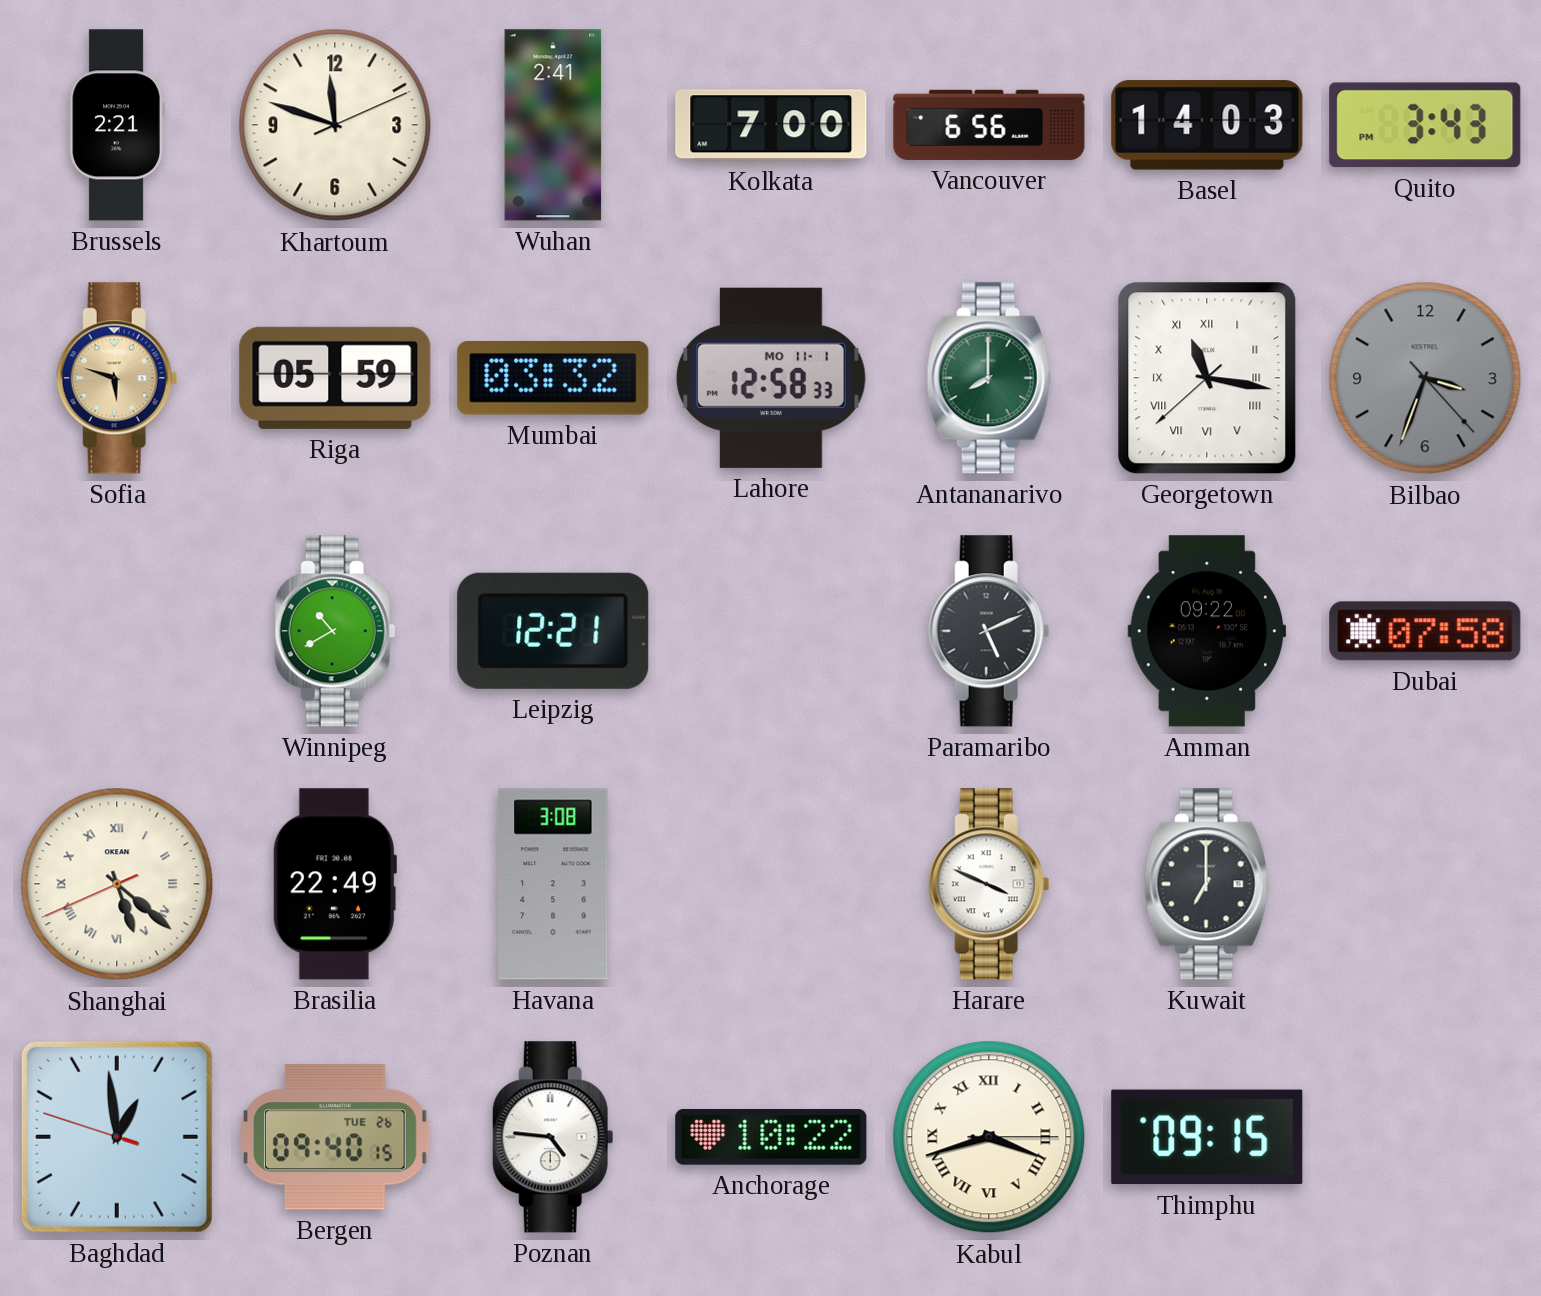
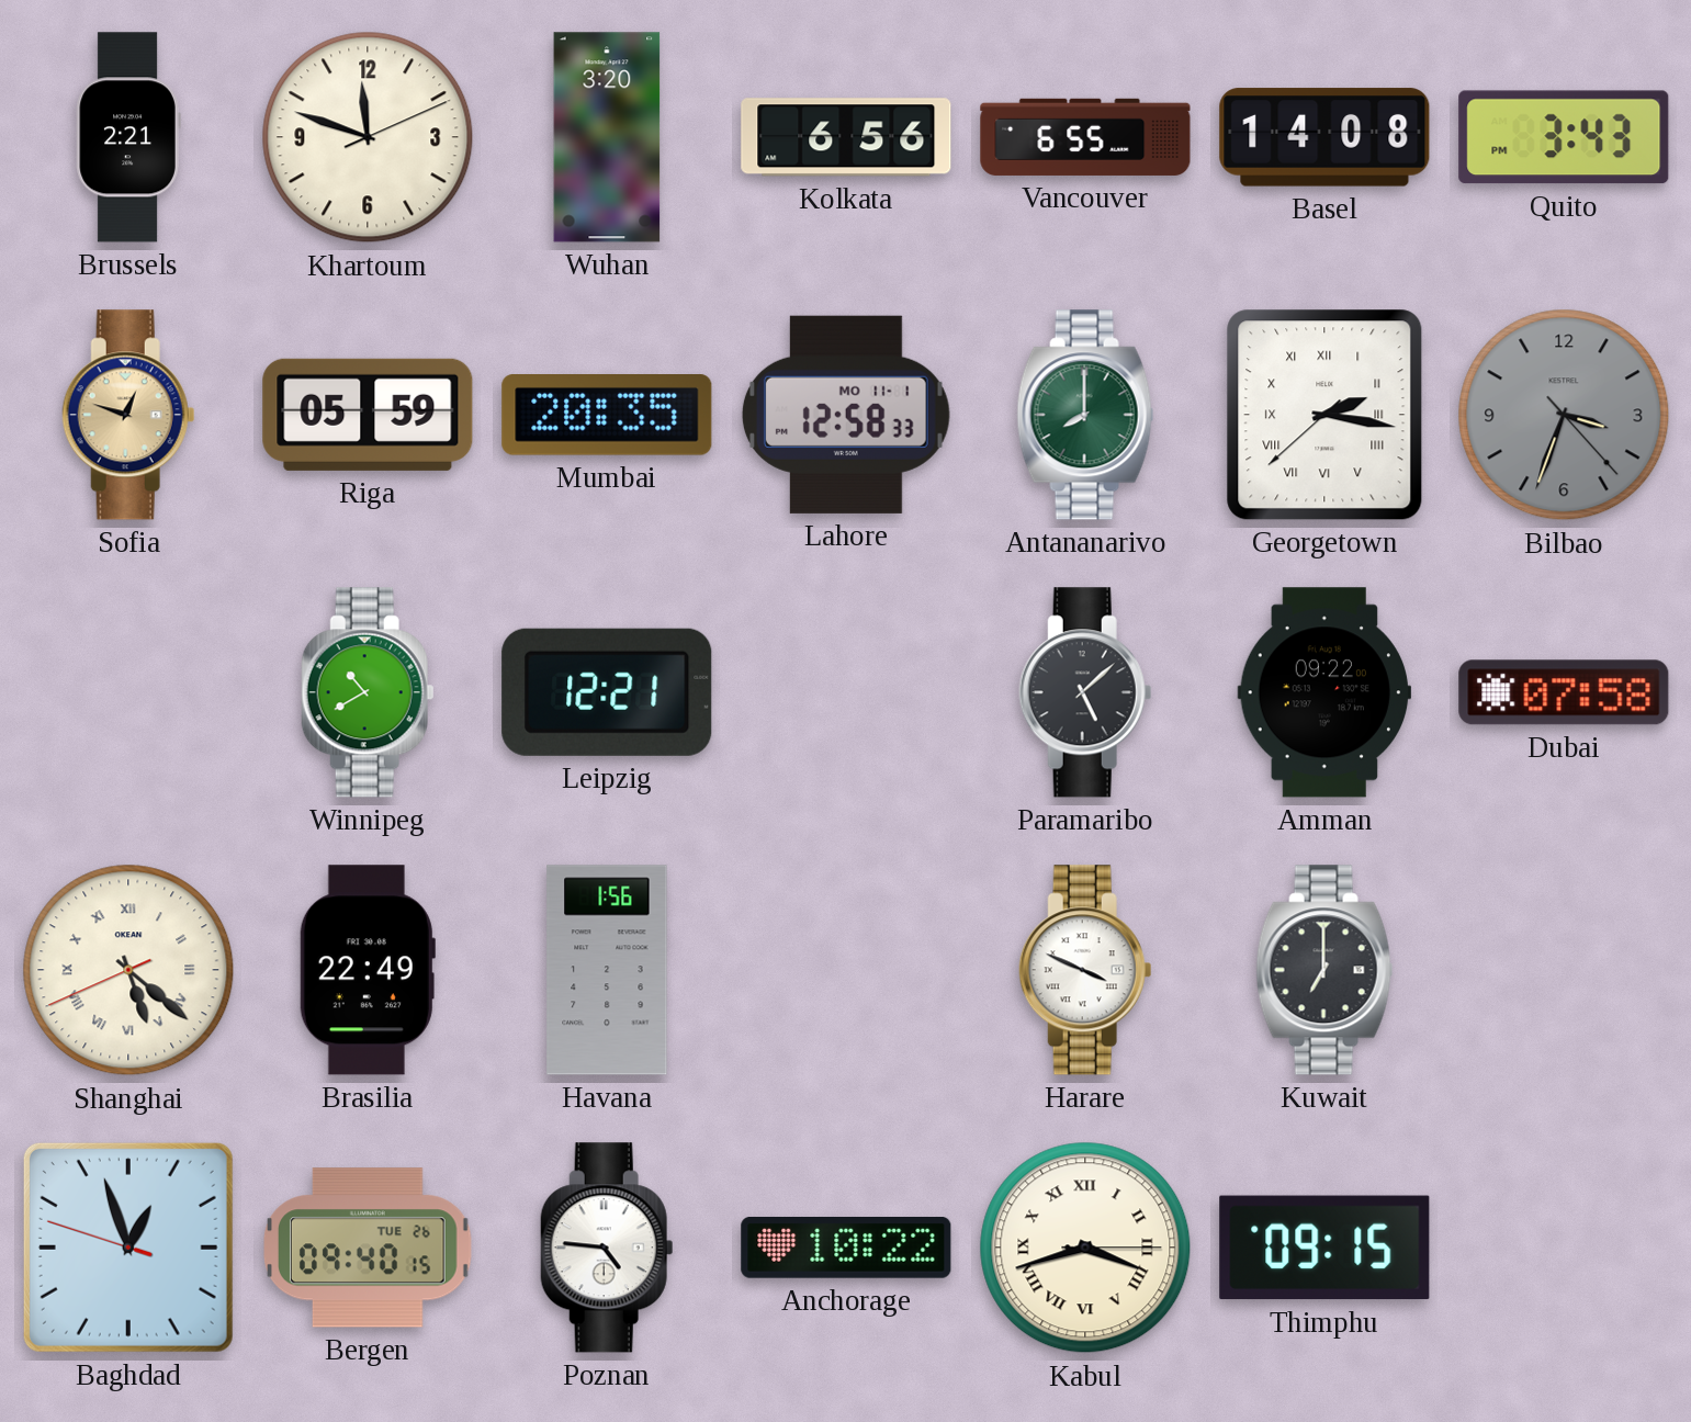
Wuhan: 2:41 -> 3:20
Kolkata: 7:00 -> 6:56
Vancouver: 6:56 -> 6:55
Basel: 14:03 -> 14:08
Sofia: 5:48 -> 12:48
Mumbai: 03:32 -> 20:35
Georgetown: 11:16 -> 2:16
Paramaribo: 5:11 -> 5:08
Havana: 3:08 -> 1:56
Baghdad: 12:58 -> 12:56
